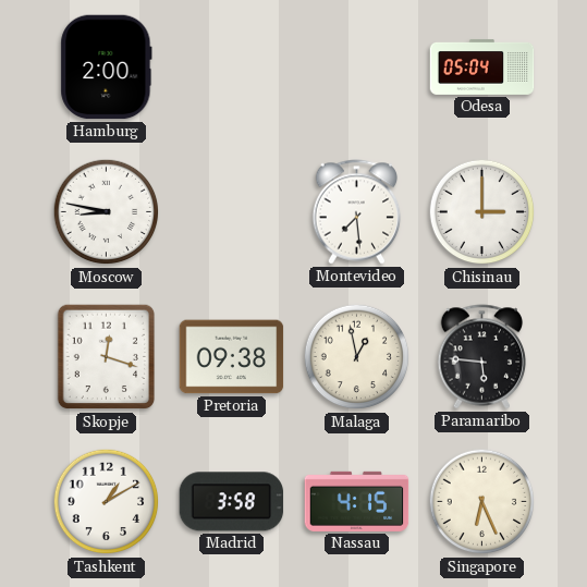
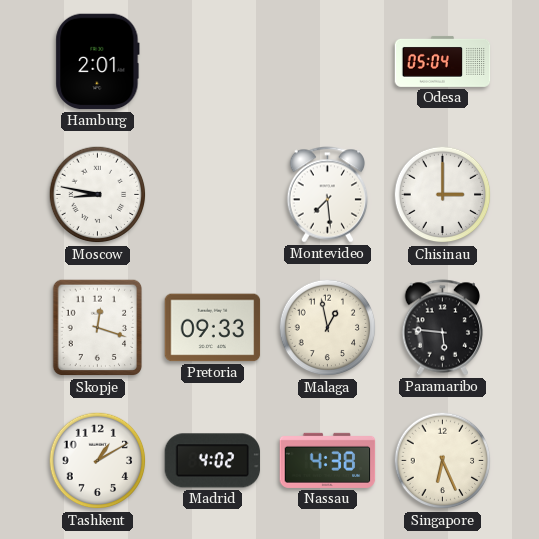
Hamburg: 2:00 -> 2:01
Pretoria: 09:38 -> 09:33
Madrid: 3:58 -> 4:02
Nassau: 4:15 -> 4:38
